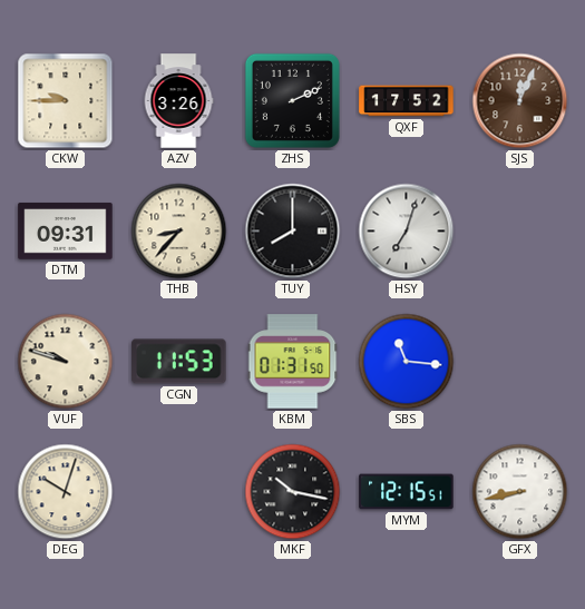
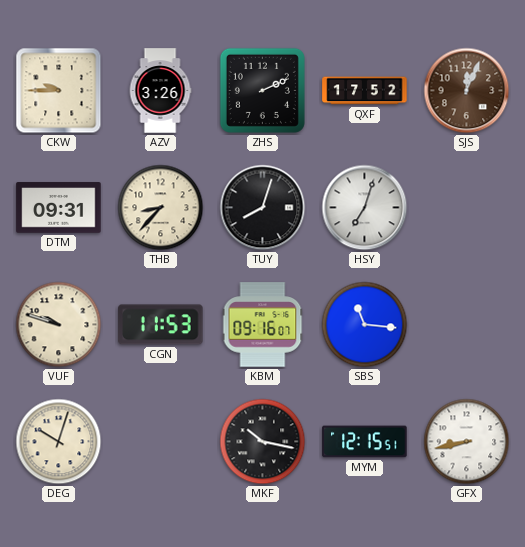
TUY: 8:00 -> 8:03
KBM: 01:31 -> 09:16
